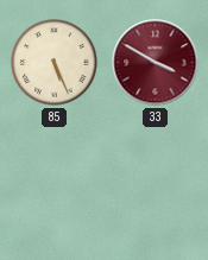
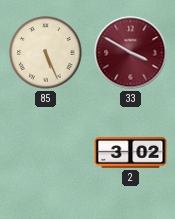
2: none -> 3:02
